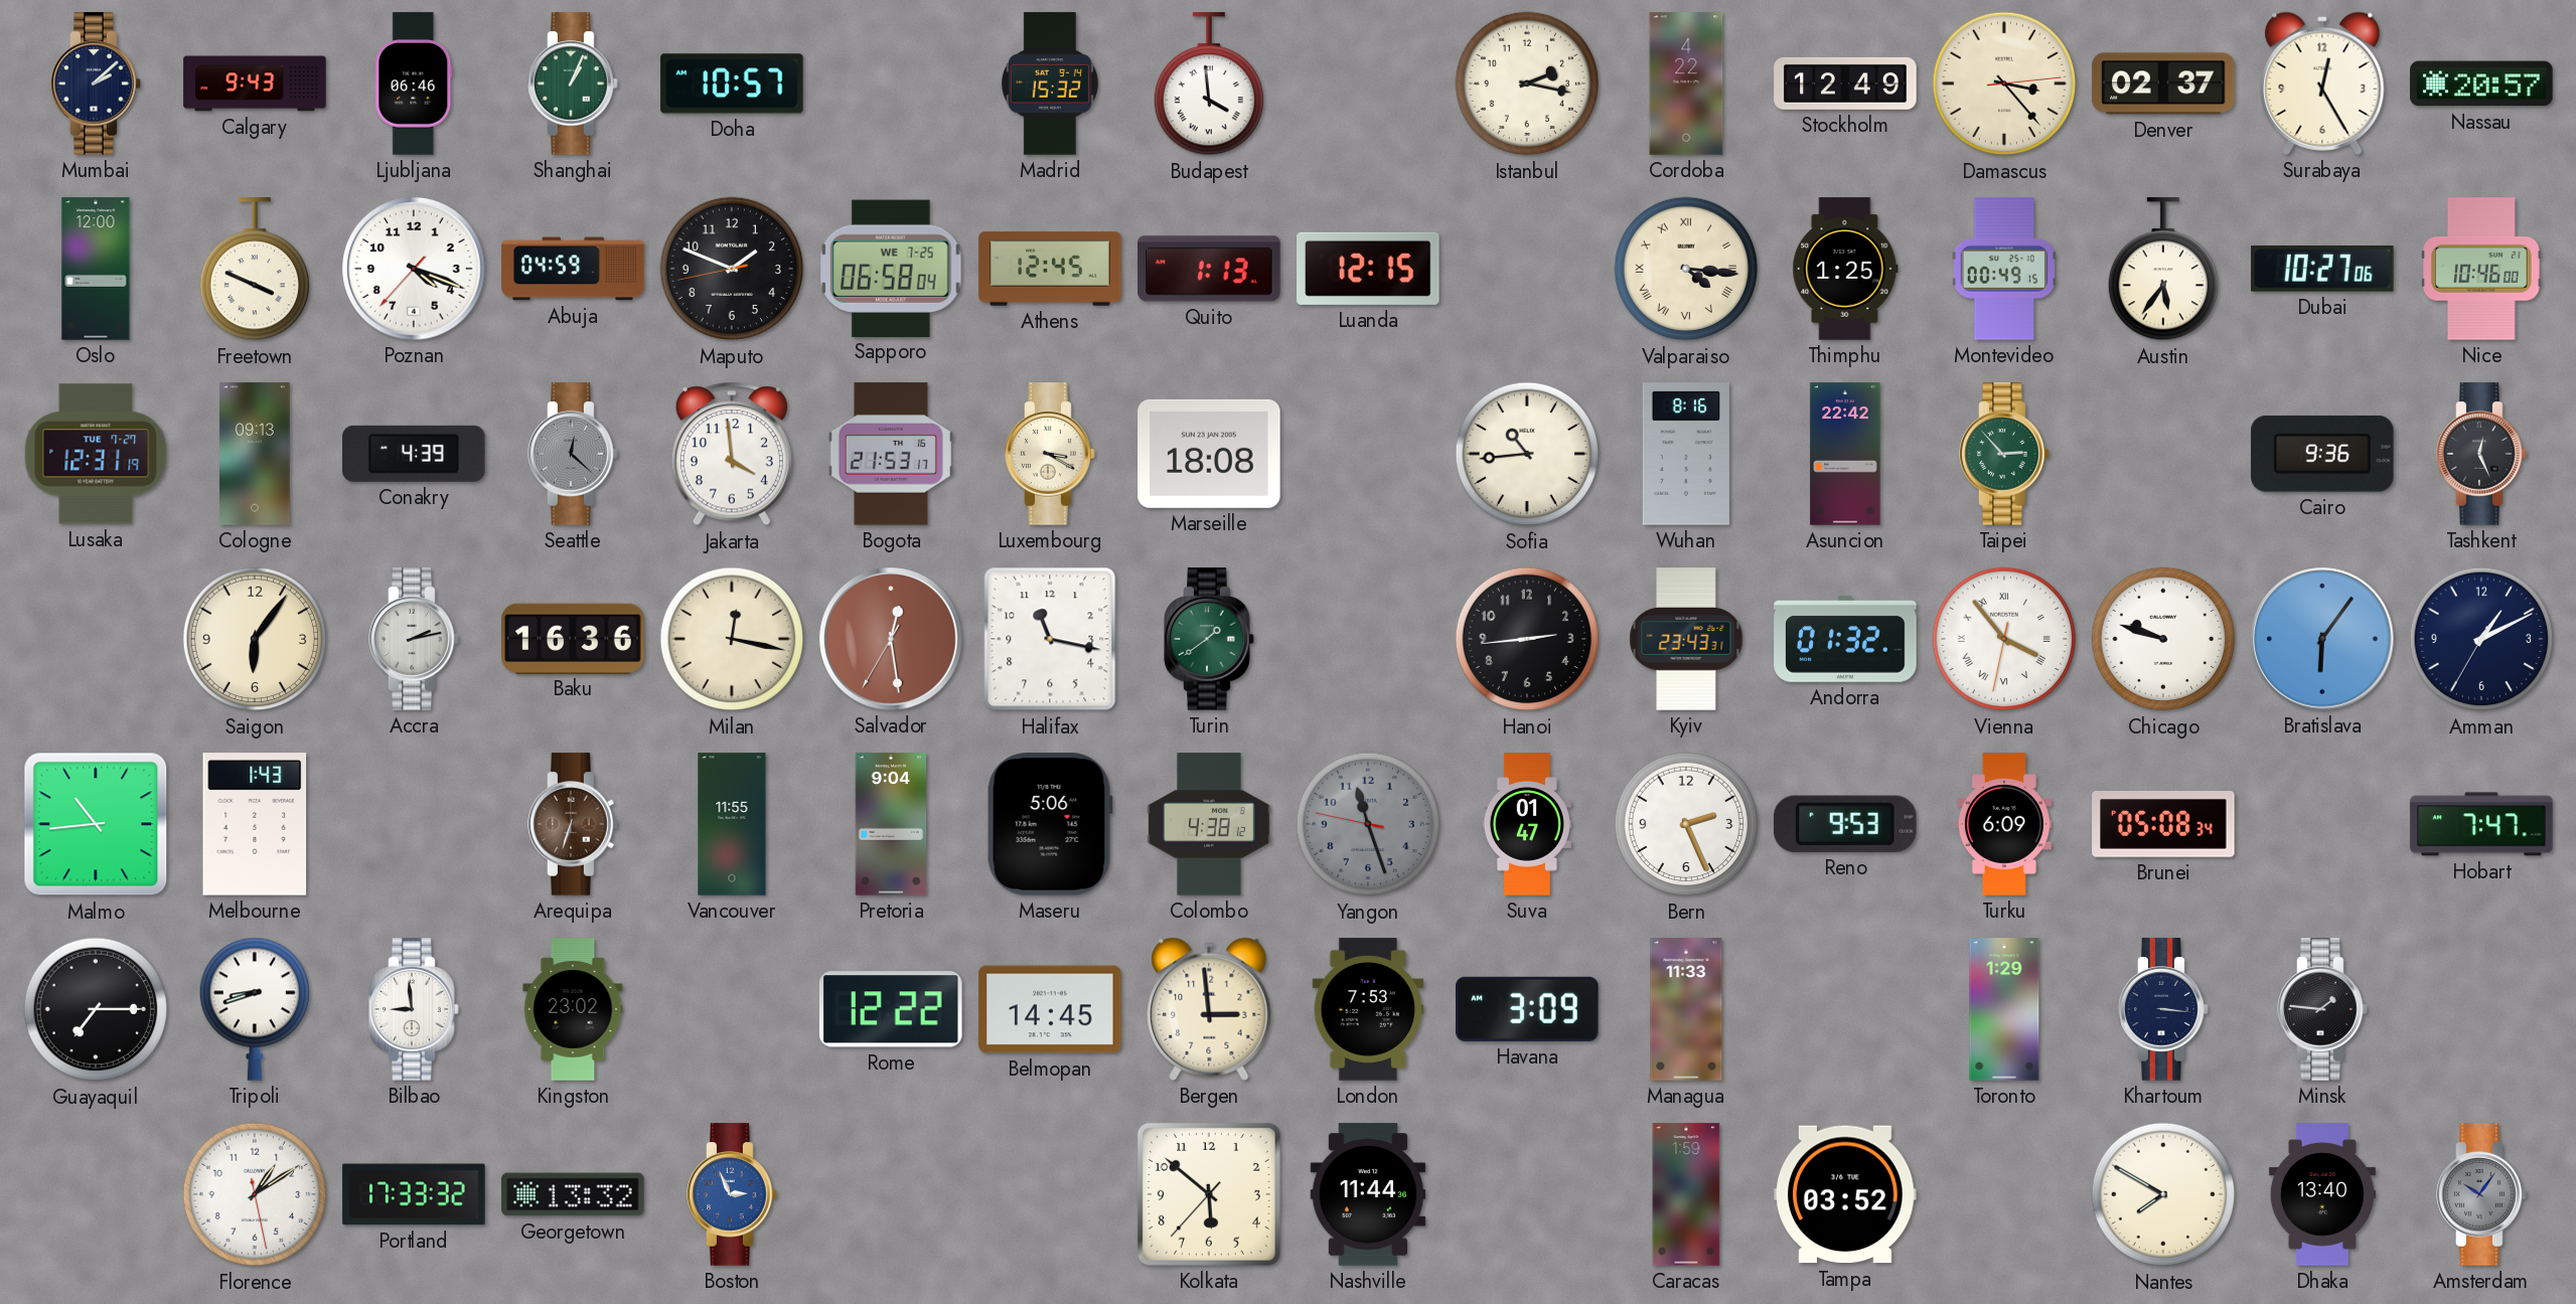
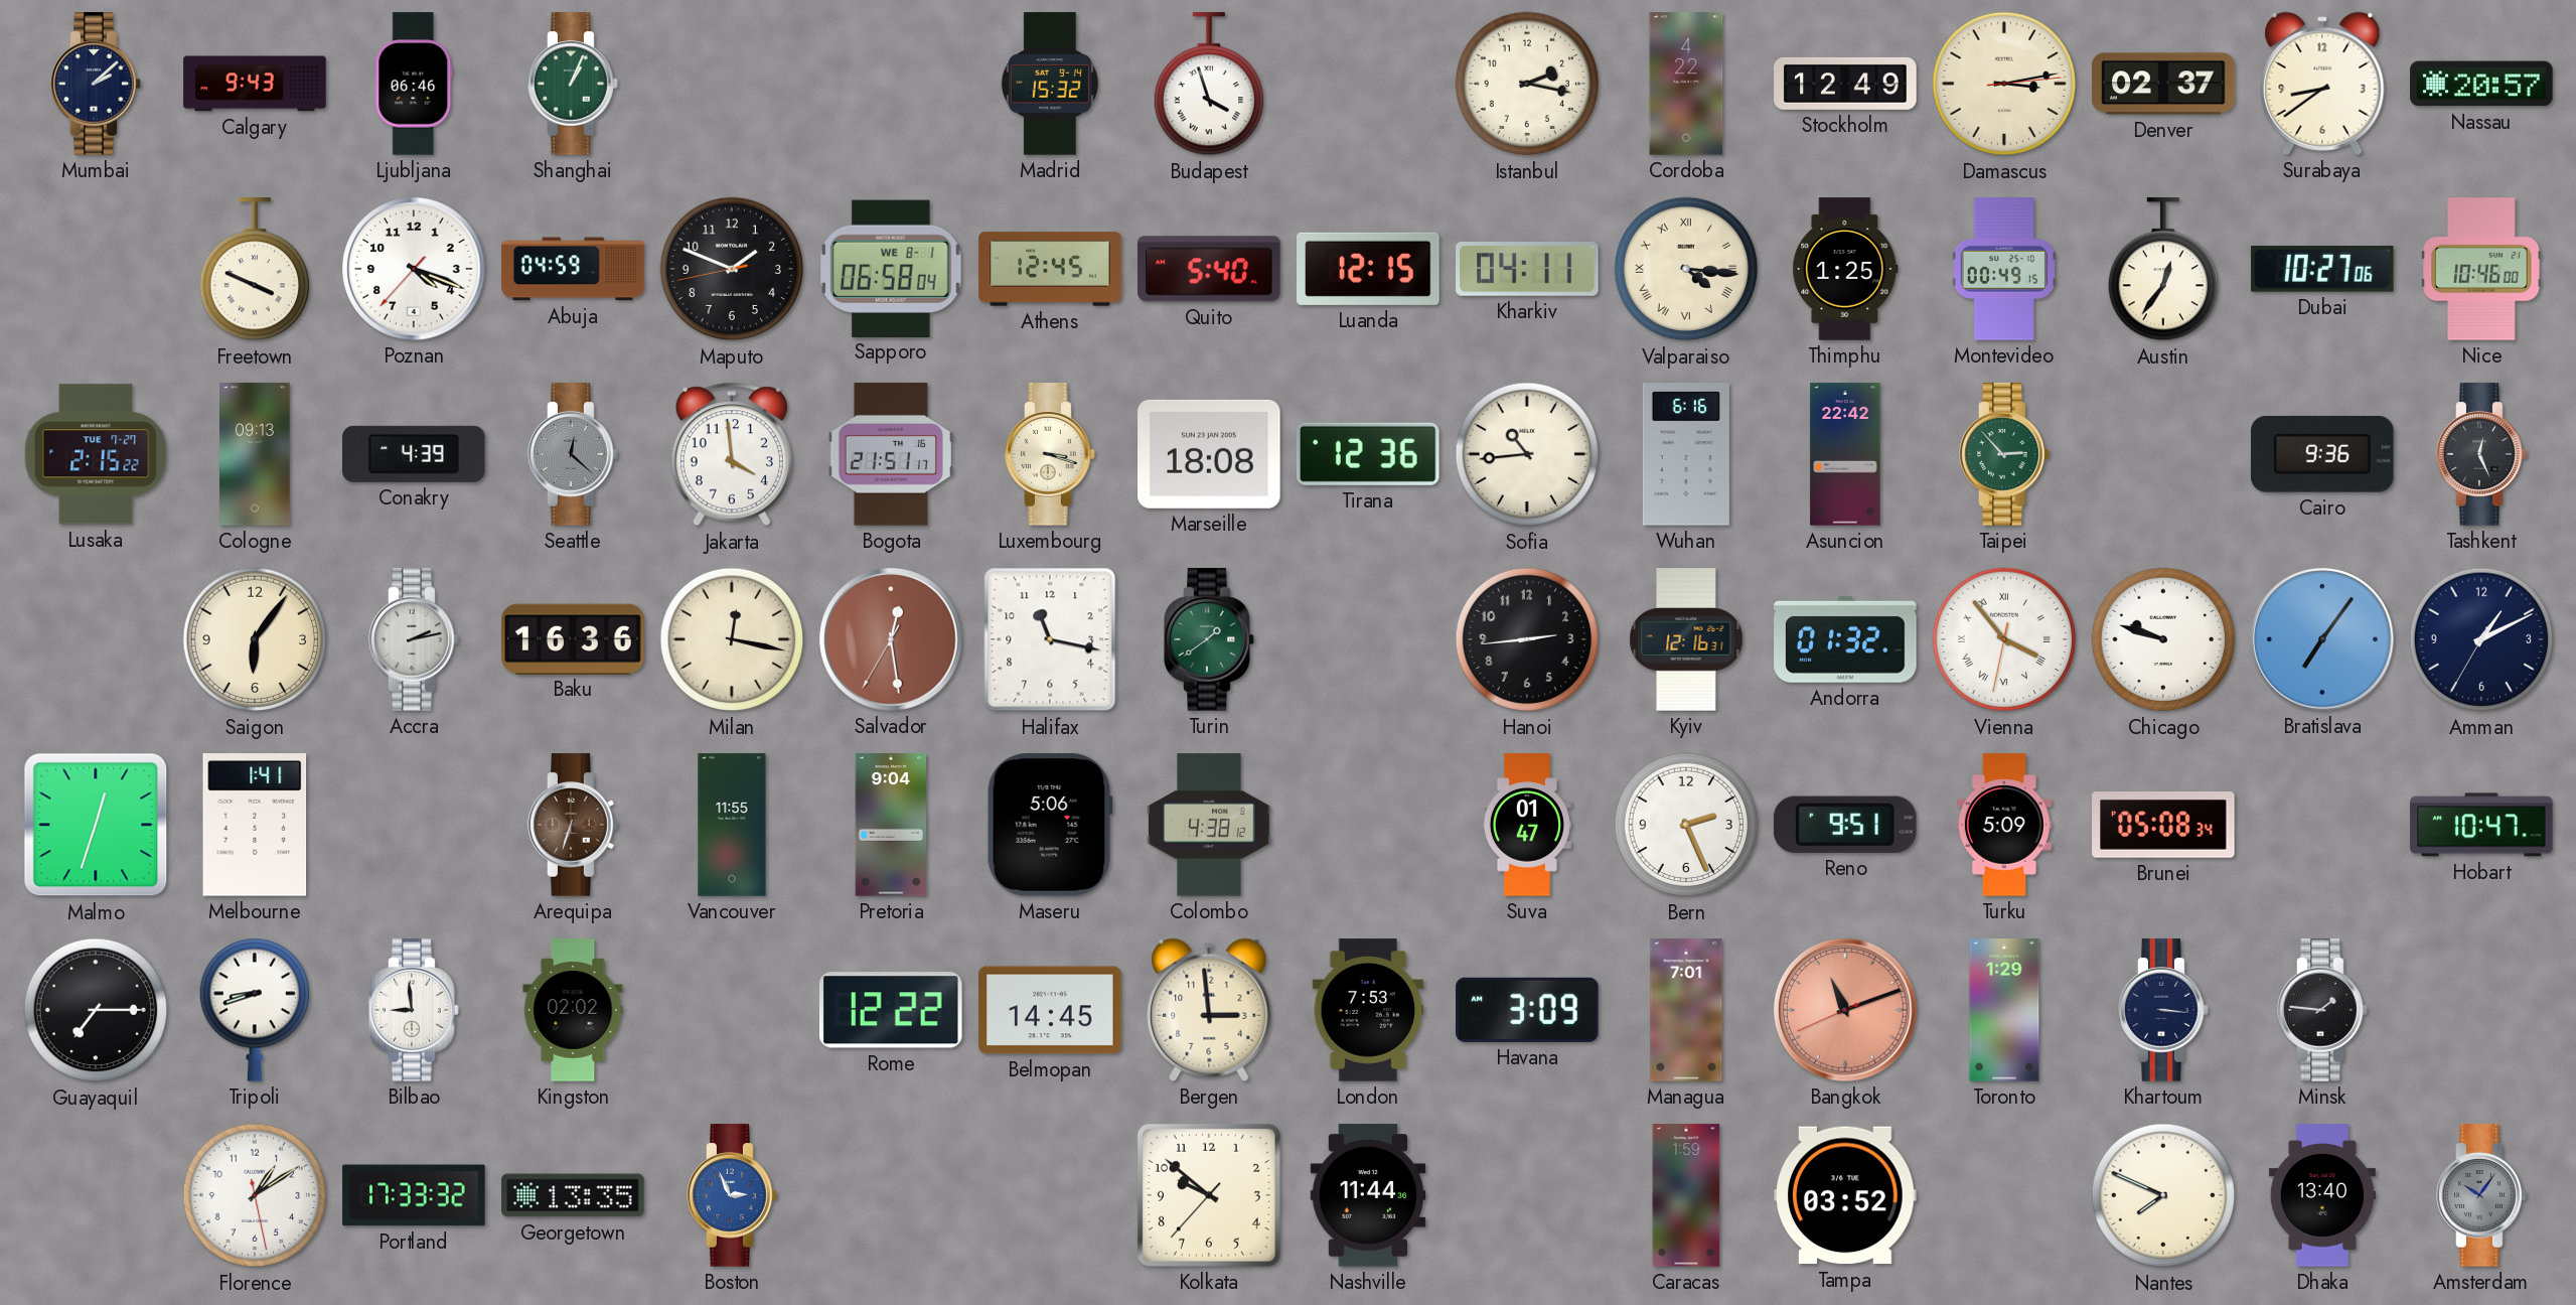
Doha: 10:57 -> none
Budapest: 3:59 -> 3:57
Damascus: 3:23 -> 3:13
Surabaya: 12:25 -> 8:39
Oslo: 12:00 -> none
Sapporo date: WE 7-25 -> WE 8-1
Quito: 1:13 -> 5:40
Kharkiv: none -> 04:11
Austin: 5:36 -> 12:36
Lusaka: 12:31 -> 2:15
Bogota: 21:53 -> 21:51
Luxembourg: 3:20 -> 3:18
Tirana: none -> 12:36
Wuhan: 8:16 -> 6:16
Kyiv: 23:43 -> 12:16
Bratislava: 6:06 -> 7:06
Malmo: 10:44 -> 12:33
Melbourne: 1:43 -> 1:41
Yangon: 11:26 -> none
Reno: 9:53 -> 9:51
Turku: 6:09 -> 5:09
Hobart: 7:47 -> 10:47
Kingston: 23:02 -> 02:02
Managua: 11:33 -> 7:01
Bangkok: none -> 11:11
Georgetown: 13:32 -> 13:35
Kolkata: 5:51 -> 9:51
Nantes: 7:50 -> 7:49
